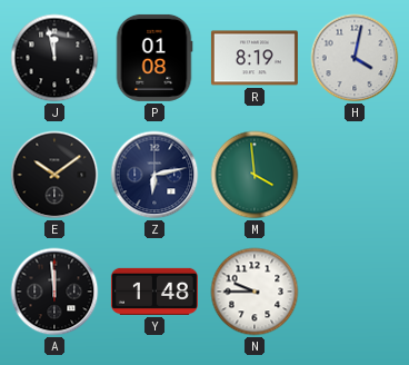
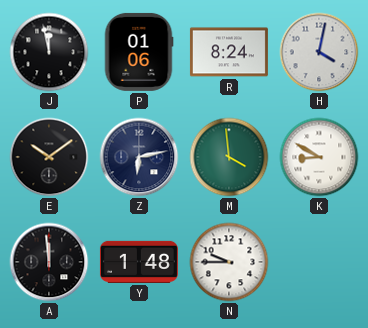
P: 01:08 -> 01:06
R: 8:19 -> 8:24
K: none -> 8:50
